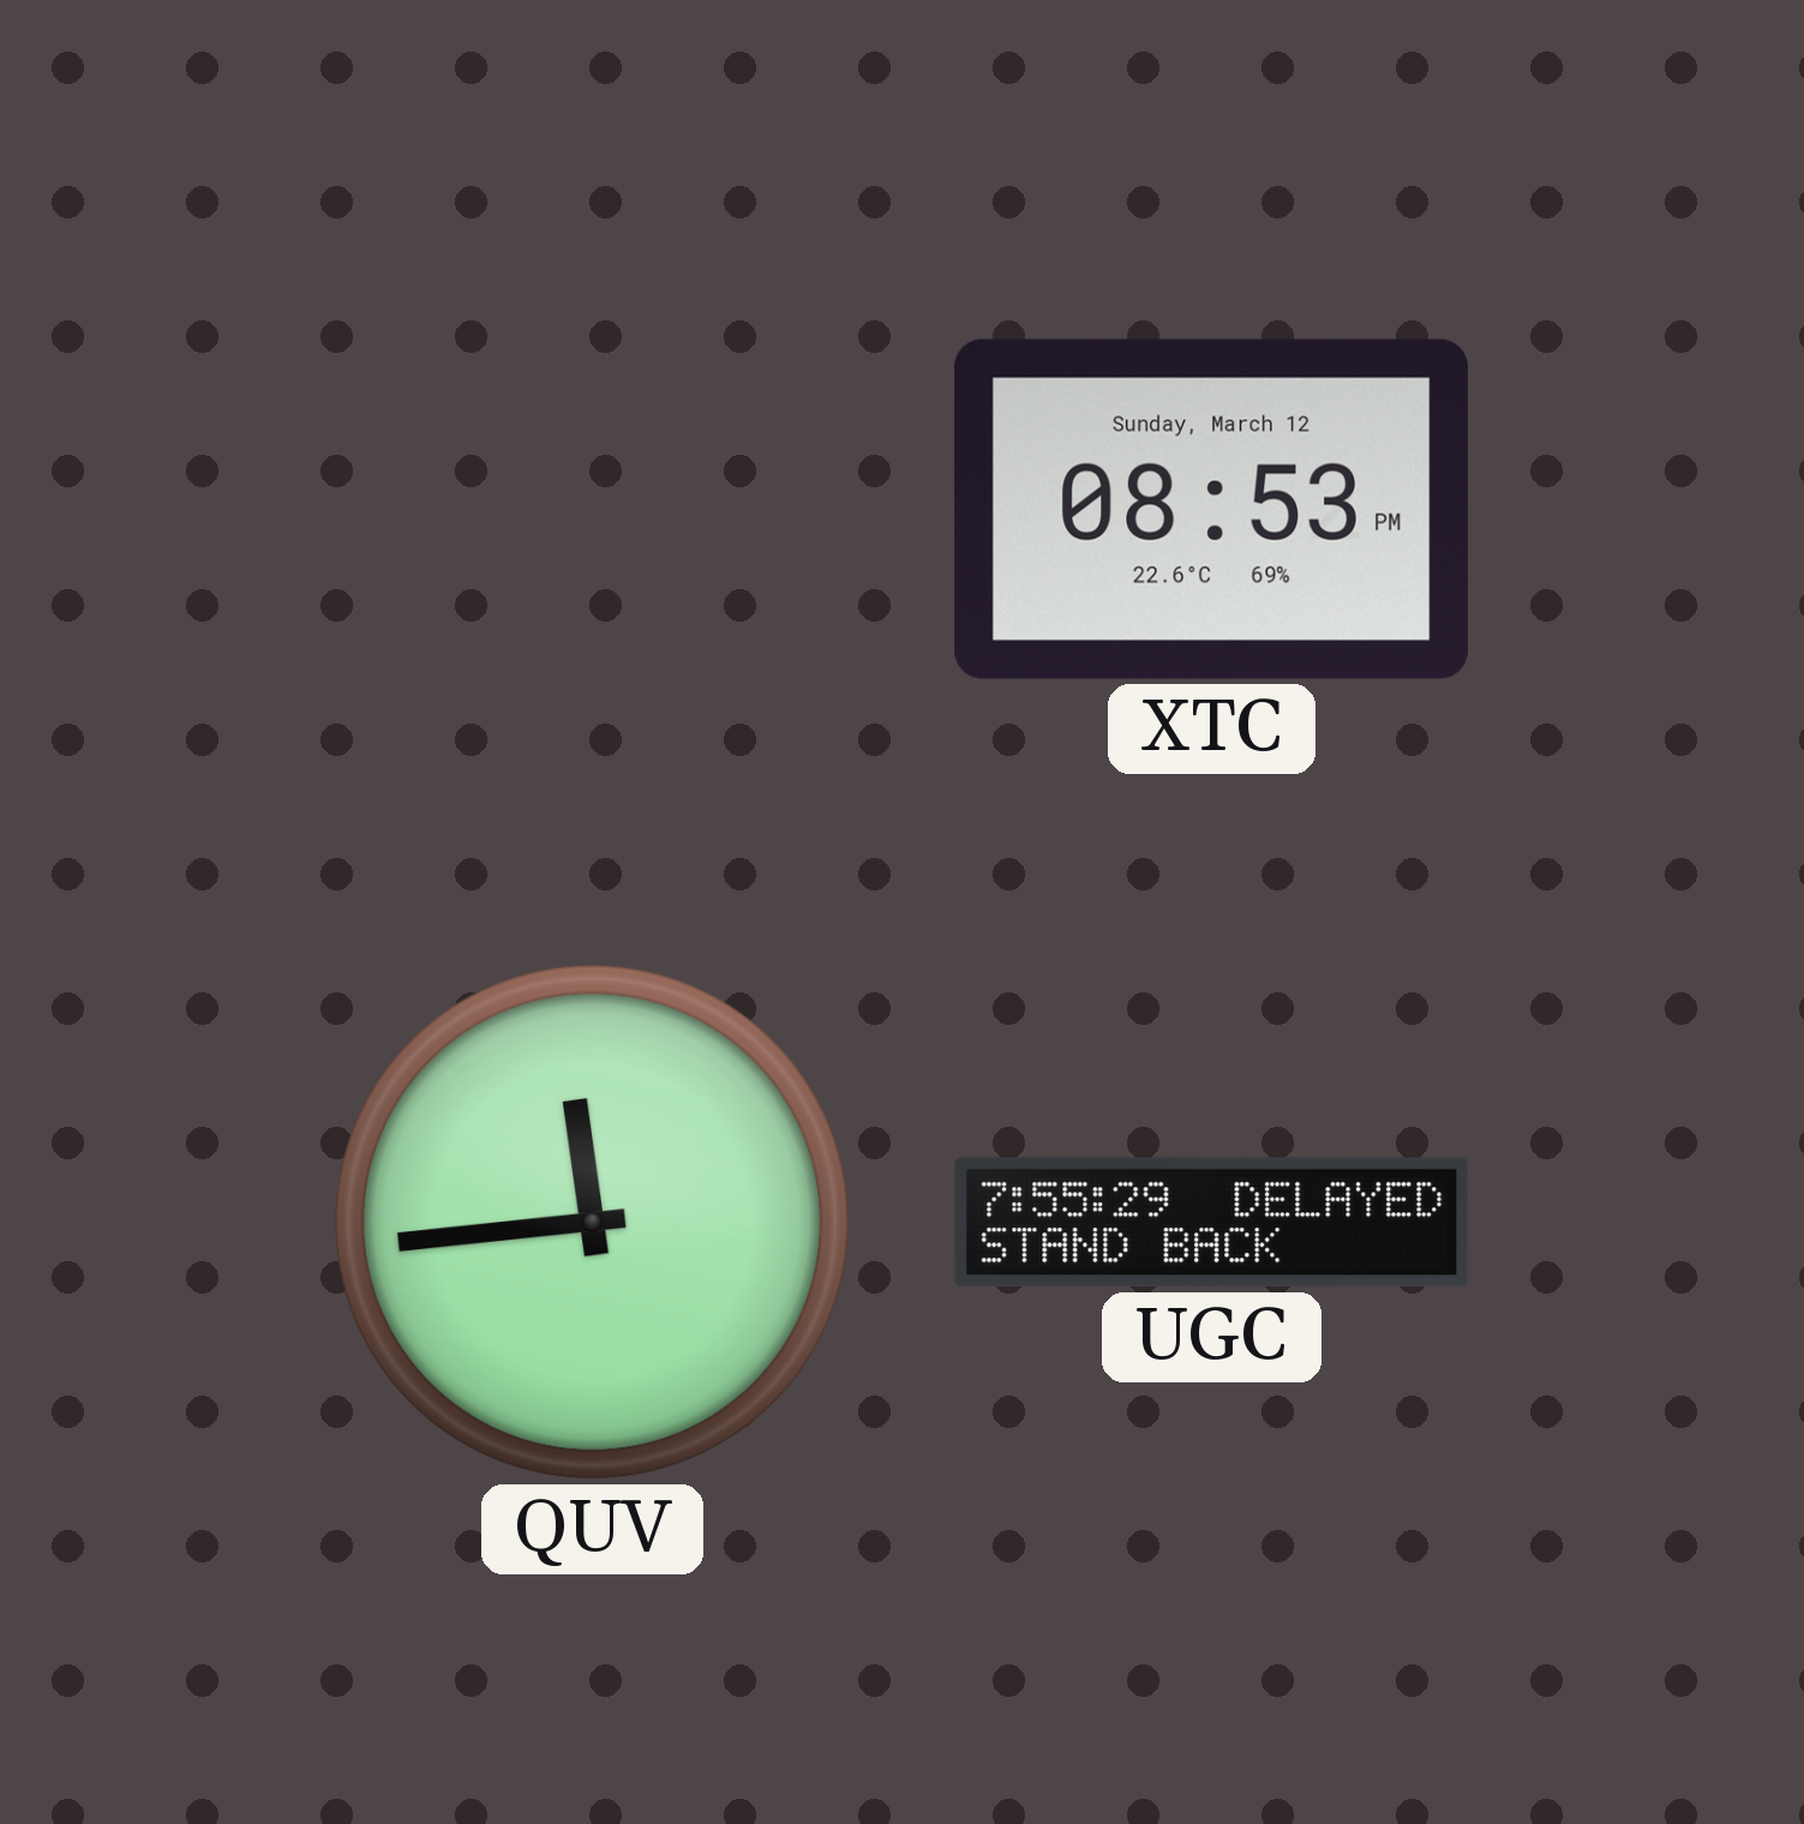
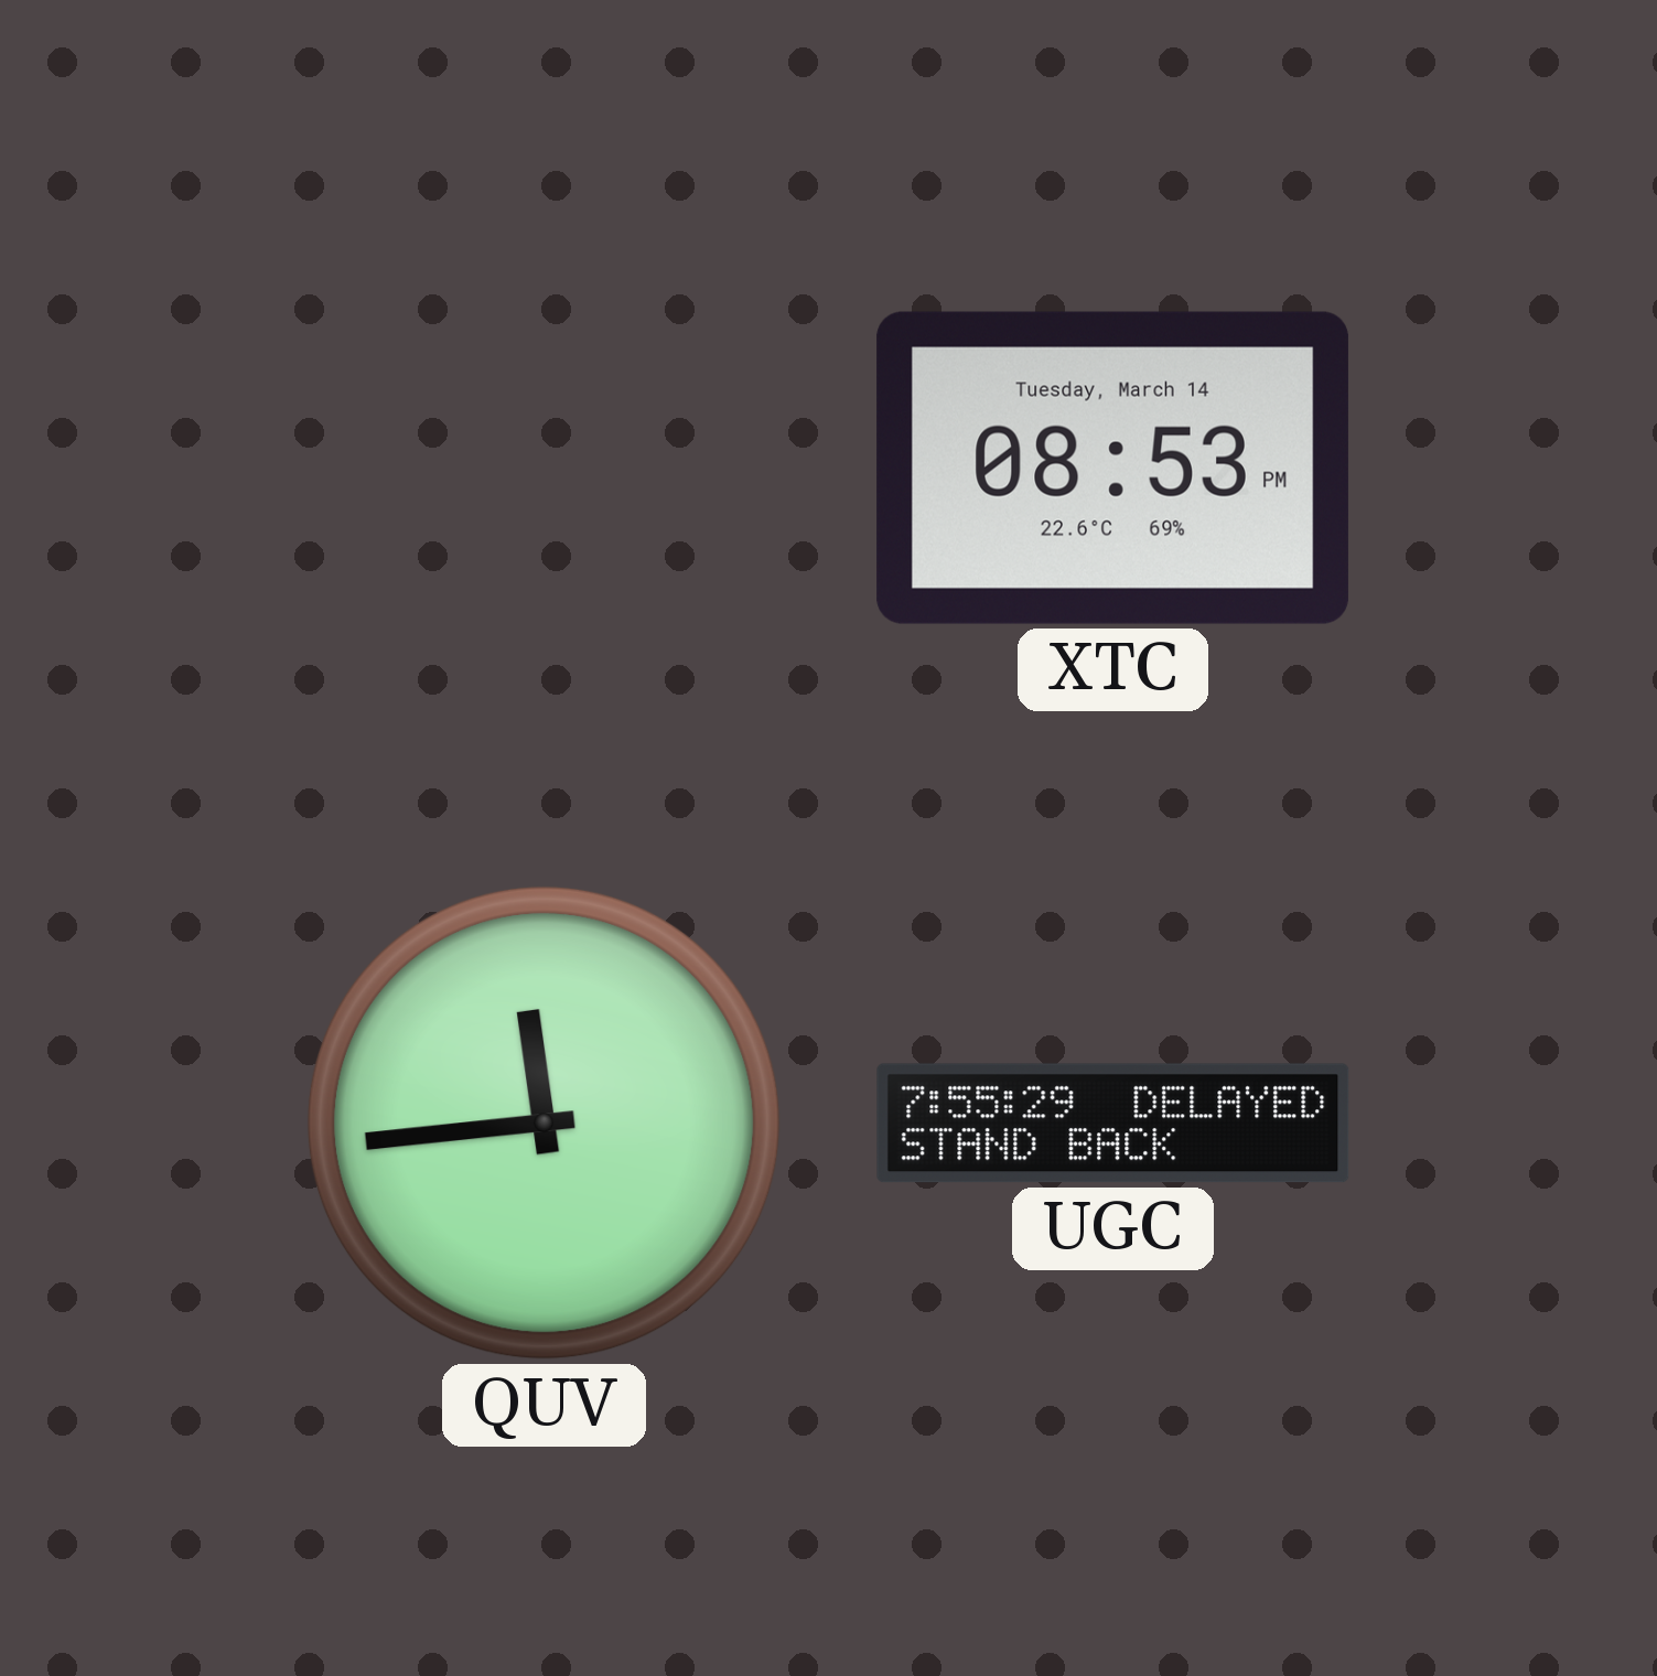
XTC date: Sunday, March 12 -> Tuesday, March 14
